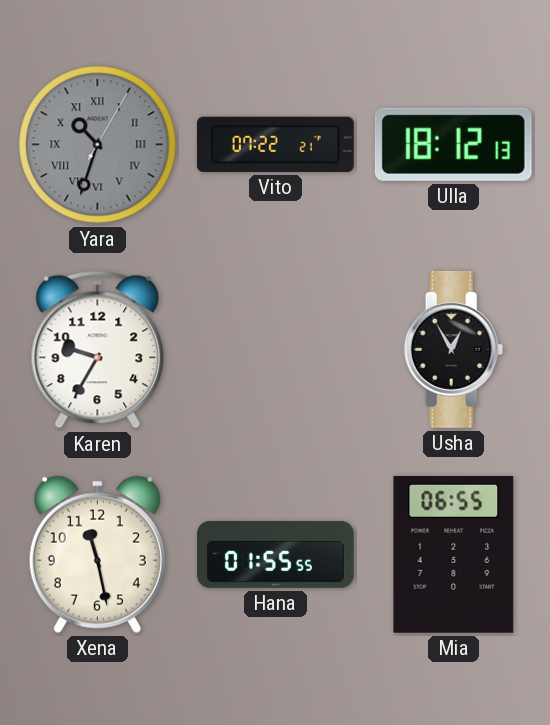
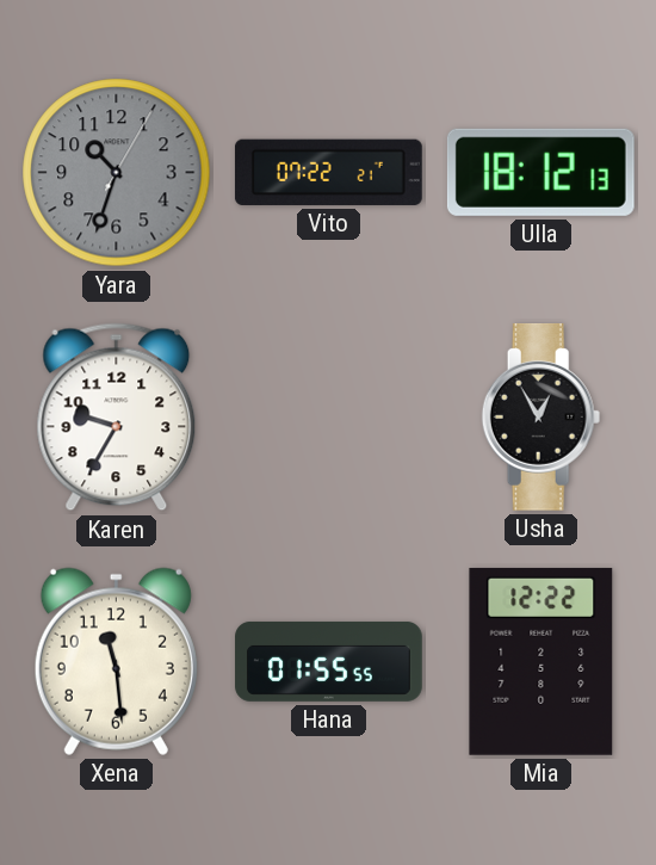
Yara numerals: Roman -> Arabic
Xena: 11:28 -> 11:29
Mia: 06:55 -> 12:22
